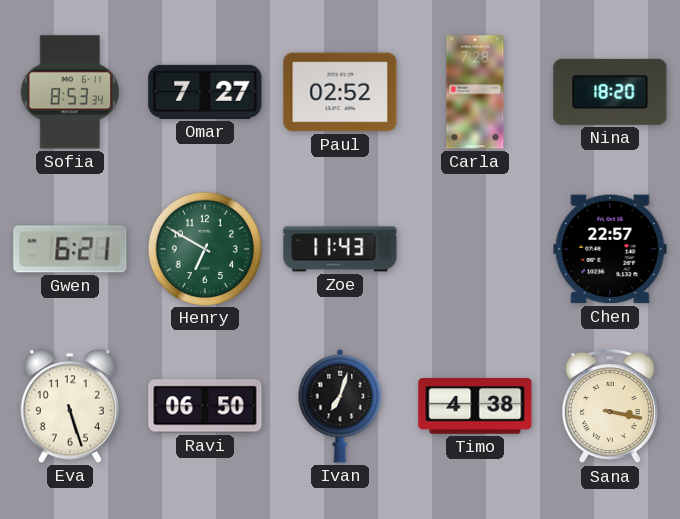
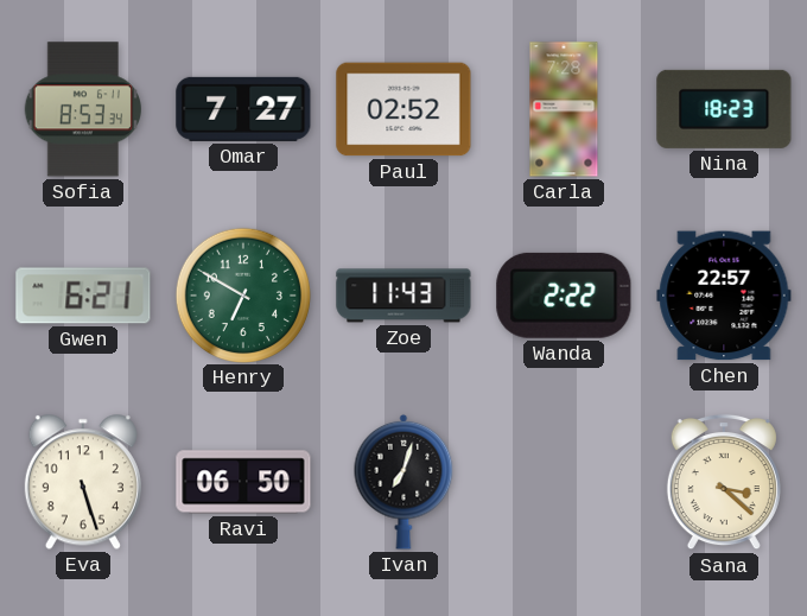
Nina: 18:20 -> 18:23
Wanda: none -> 2:22
Timo: 4:38 -> none
Sana: 3:17 -> 3:22
